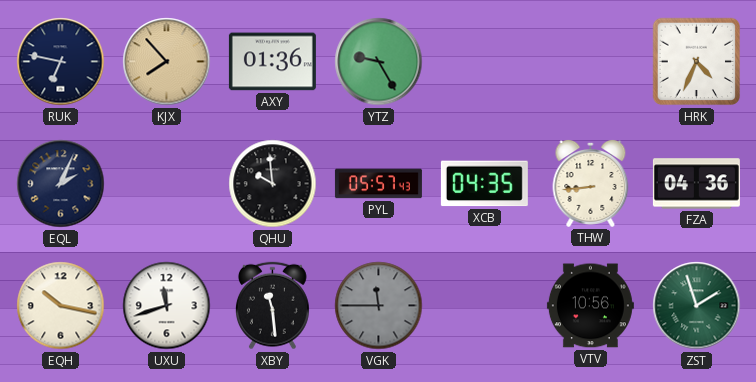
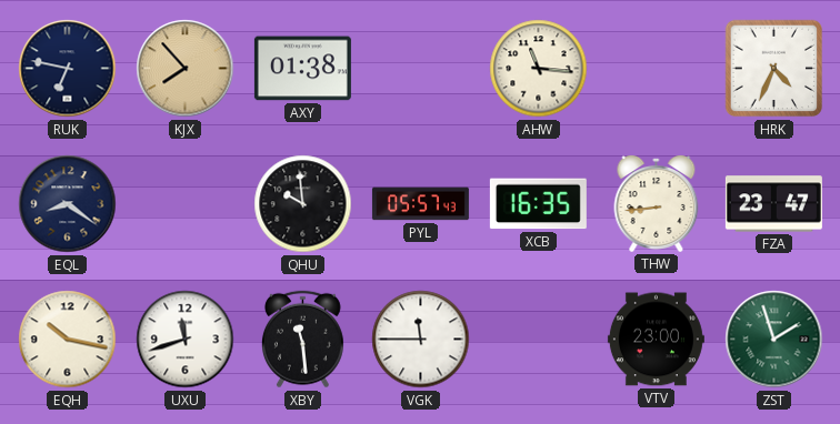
AXY: 01:36 -> 01:38
YTZ: 9:25 -> none
AHW: none -> 11:16
EQL: 2:04 -> 8:21
XCB: 04:35 -> 16:35
FZA: 04:36 -> 23:47
VGK dial: grey -> white
VTV: 10:56 -> 23:00
